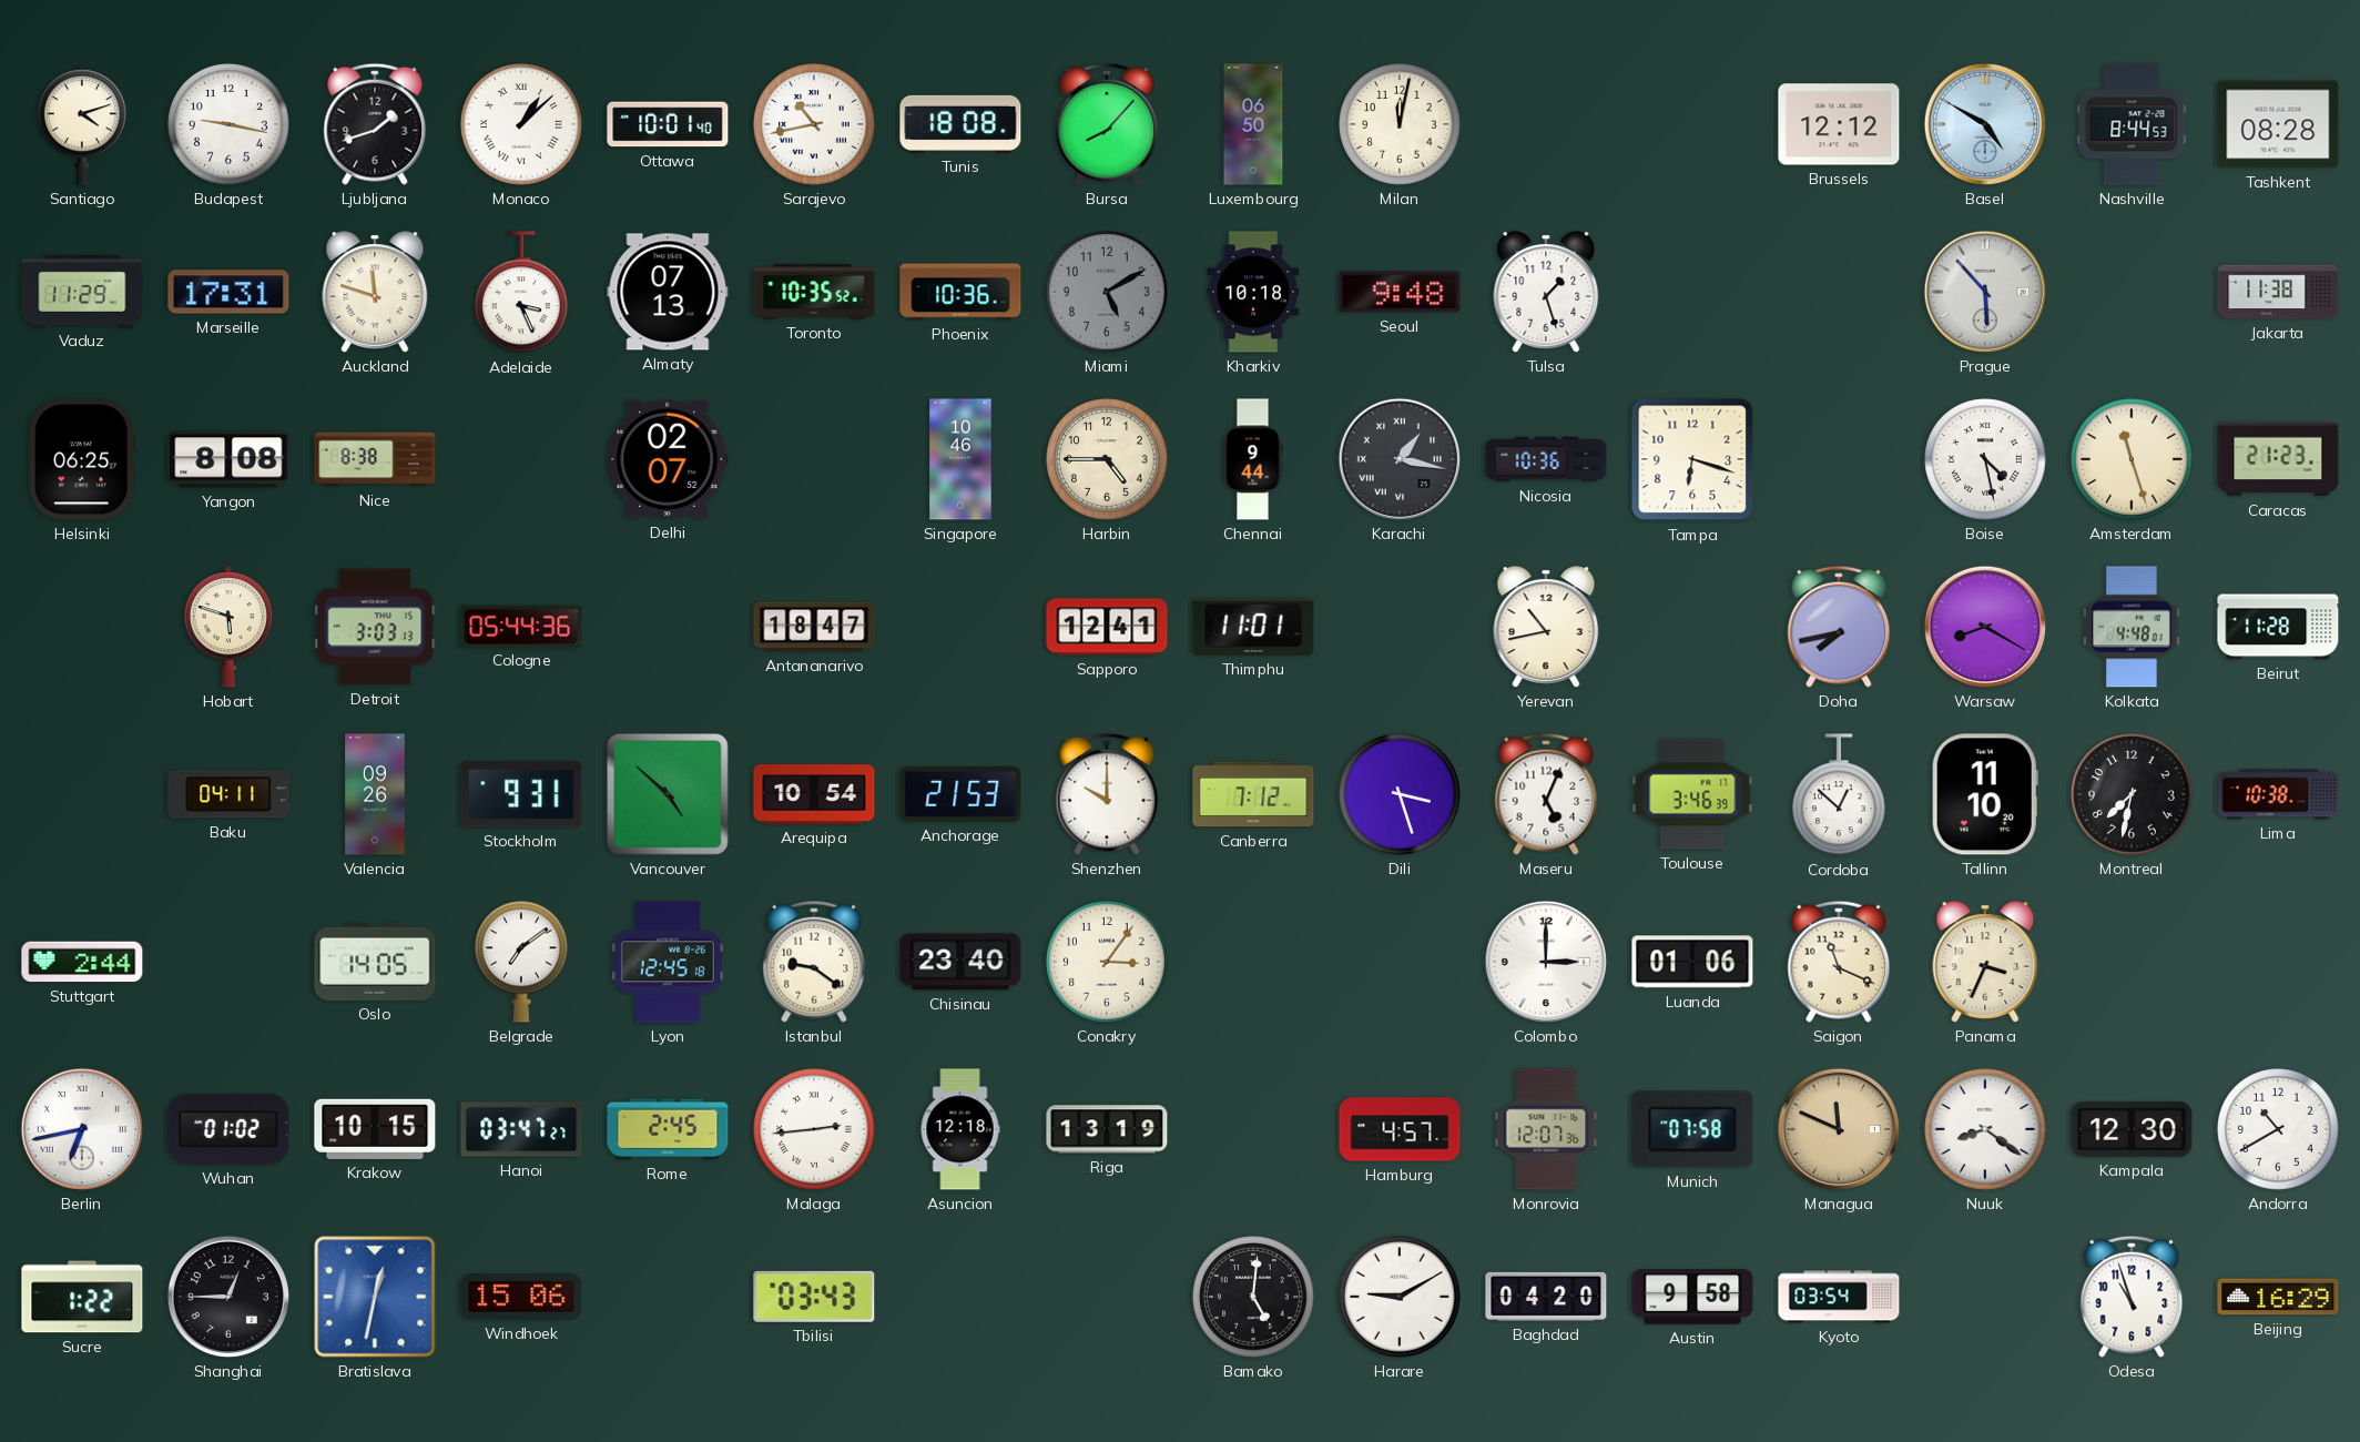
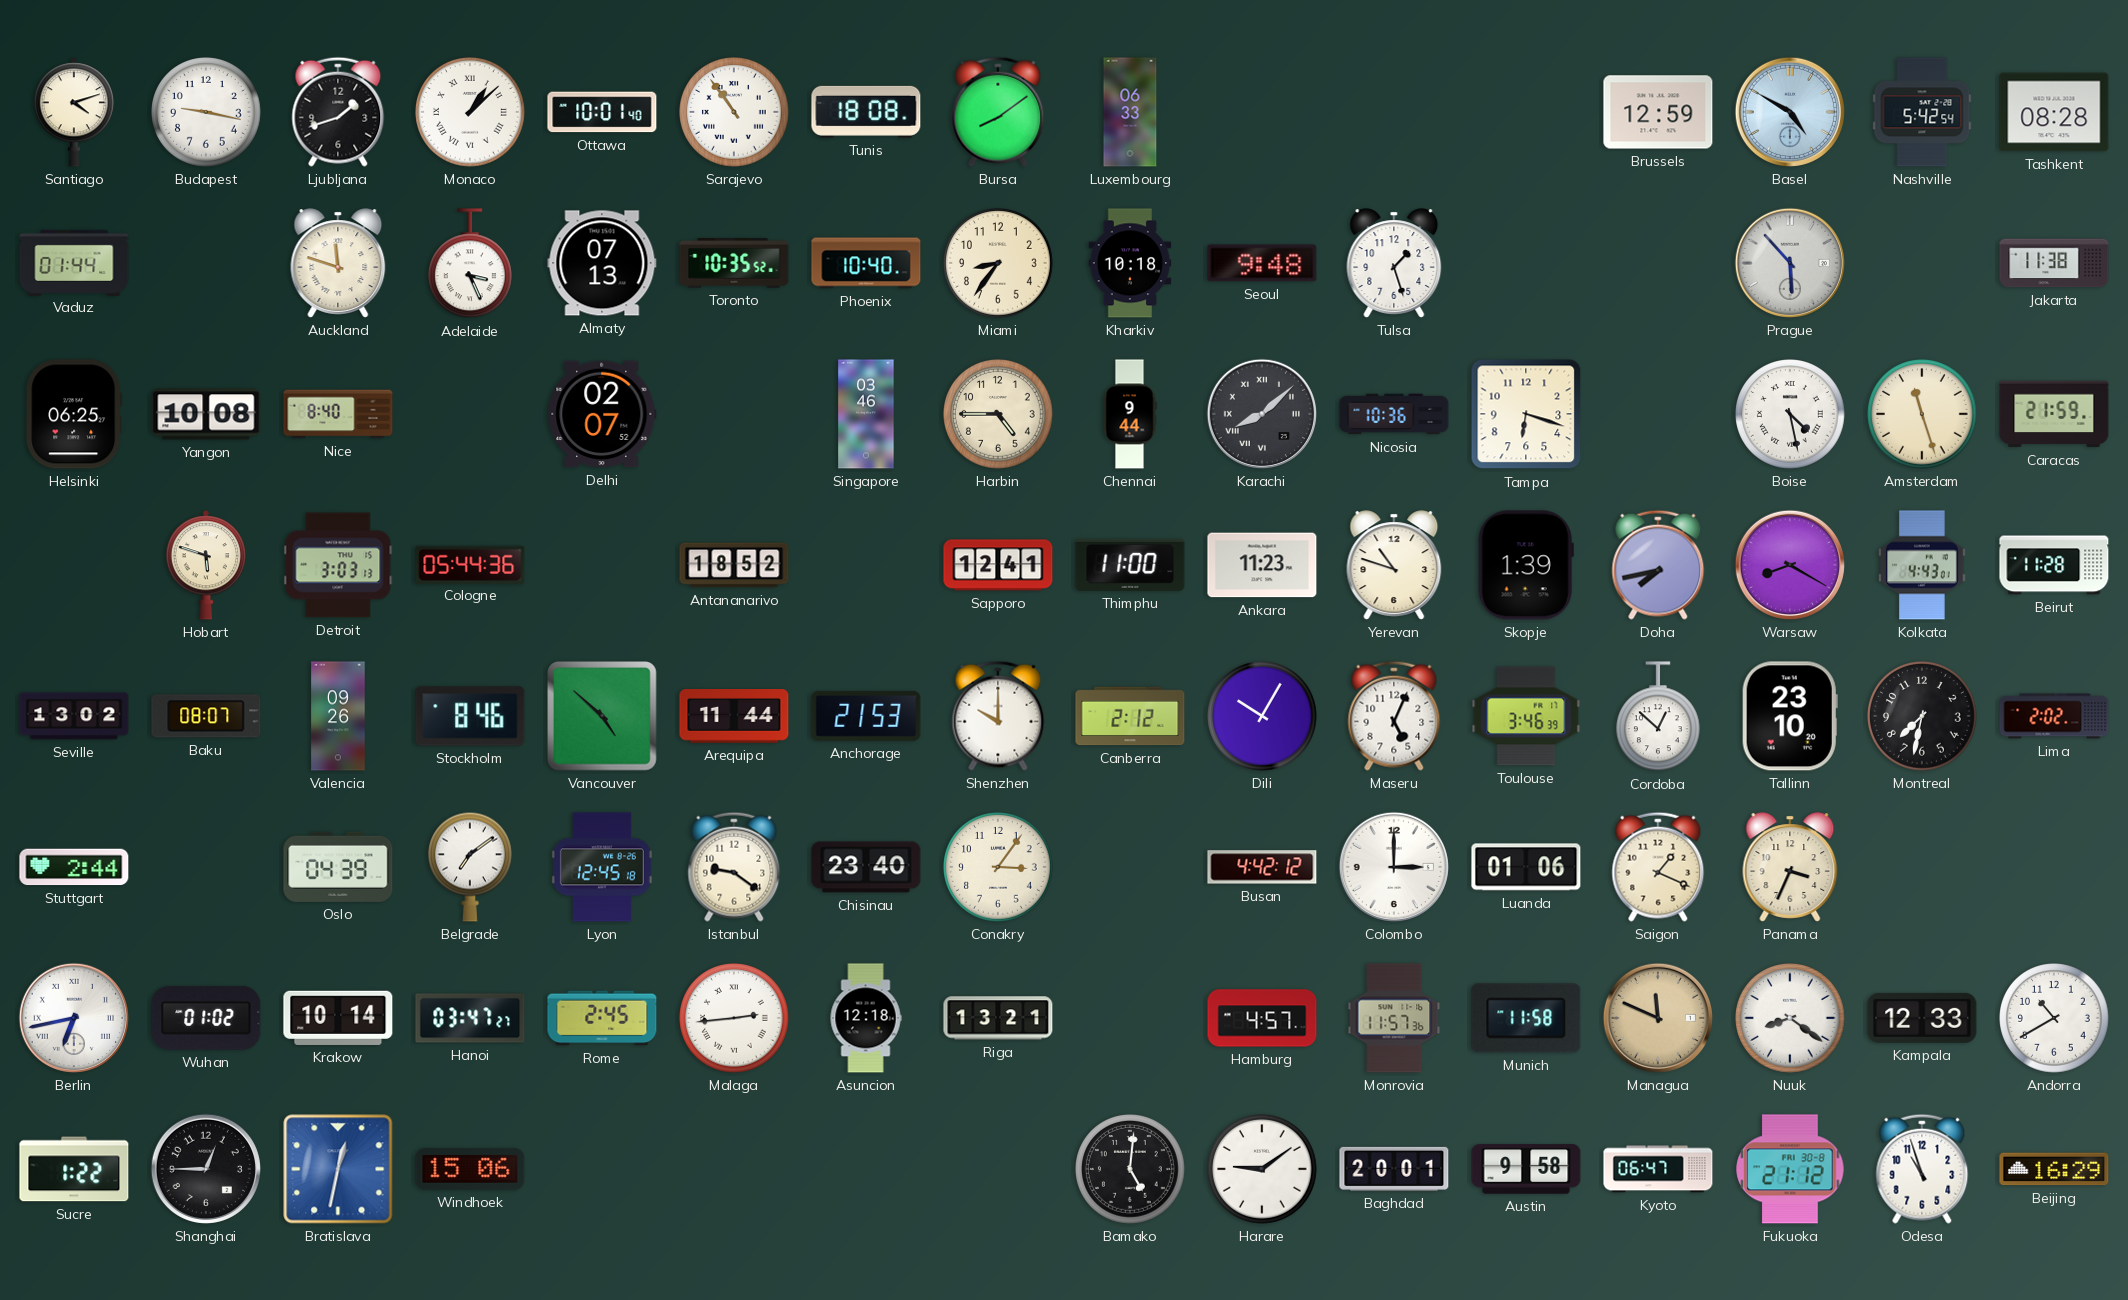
Sarajevo: 10:43 -> 10:54
Bursa: 8:07 -> 8:09
Luxembourg: 06:50 -> 06:33
Milan: 12:02 -> none
Brussels: 12:12 -> 12:59
Nashville: 8:44 -> 5:42
Vaduz: 11:29 -> 01:44
Marseille: 17:31 -> none
Phoenix: 10:36 -> 10:40
Miami: 5:10 -> 8:36
Miami dial: grey -> cream
Yangon: 8:08 -> 10:08
Nice: 8:38 -> 8:40
Singapore: 10:46 -> 03:46
Karachi: 1:17 -> 8:08
Caracas: 21:23 -> 21:59
Antananarivo: 18:47 -> 18:52
Thimphu: 11:01 -> 11:00
Ankara: none -> 11:23
Yerevan: 10:43 -> 10:48
Skopje: none -> 1:39
Kolkata: 4:48 -> 4:43
Seville: none -> 13:02
Baku: 04:11 -> 08:07
Stockholm: 9:31 -> 8:46
Arequipa: 10:54 -> 11:44
Canberra: 7:12 -> 2:12
Dili: 3:27 -> 10:05
Tallinn: 11:10 -> 23:10
Lima: 10:38 -> 2:02
Oslo: 14:05 -> 04:39
Busan: none -> 4:42
Saigon: 11:19 -> 1:19
Krakow: 10:15 -> 10:14
Riga: 13:19 -> 13:21
Monrovia: 12:07 -> 11:57
Munich: 07:58 -> 11:58
Kampala: 12:30 -> 12:33
Tbilisi: 03:43 -> none
Harare: 9:10 -> 9:09
Baghdad: 04:20 -> 20:01
Kyoto: 03:54 -> 06:47
Fukuoka: none -> 21:12
